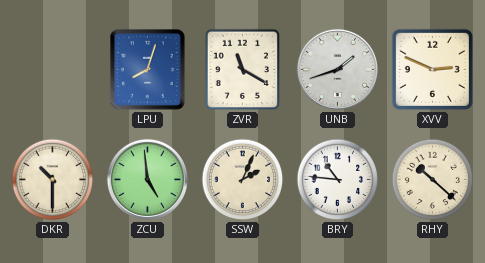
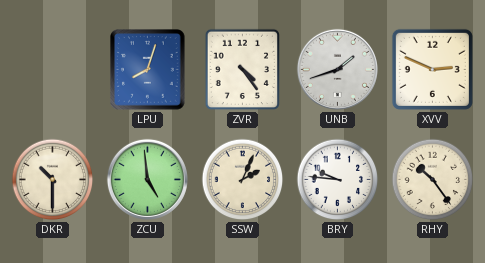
ZVR: 11:20 -> 4:24
BRY: 10:46 -> 9:46
RHY: 10:22 -> 10:24
